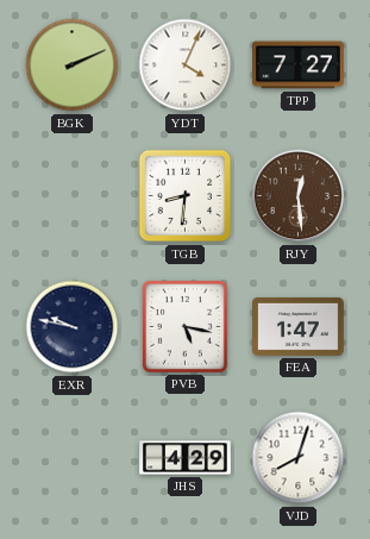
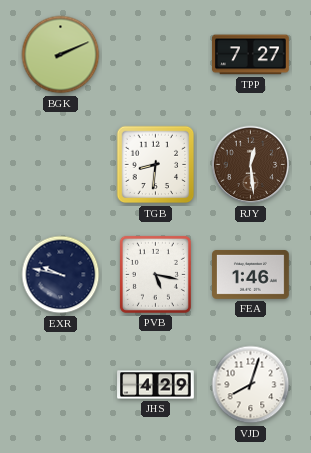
YDT: 4:04 -> none
FEA: 1:47 -> 1:46
